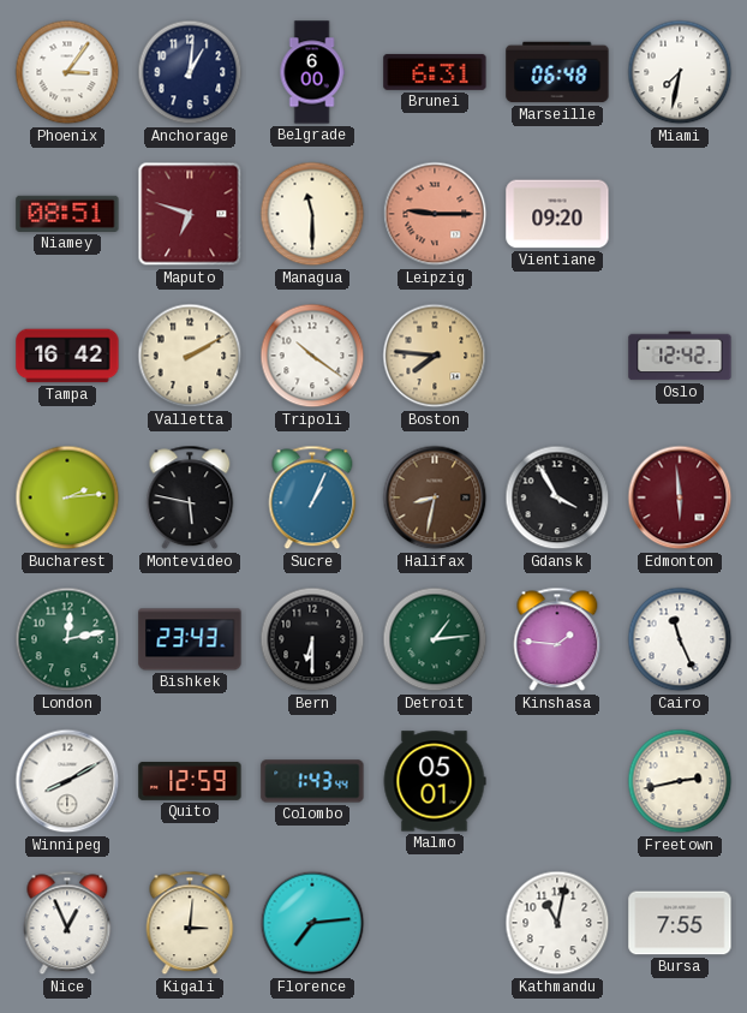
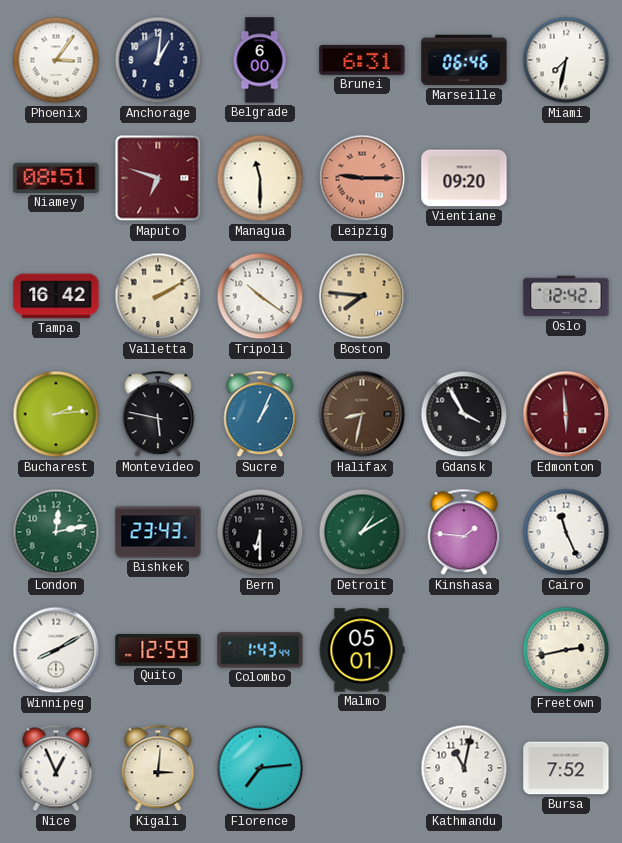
Marseille: 06:48 -> 06:46
Detroit: 1:14 -> 1:10
Bursa: 7:55 -> 7:52
